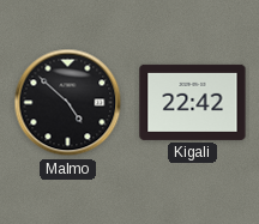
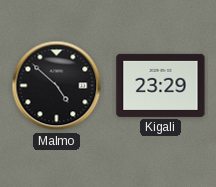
Kigali: 22:42 -> 23:29
